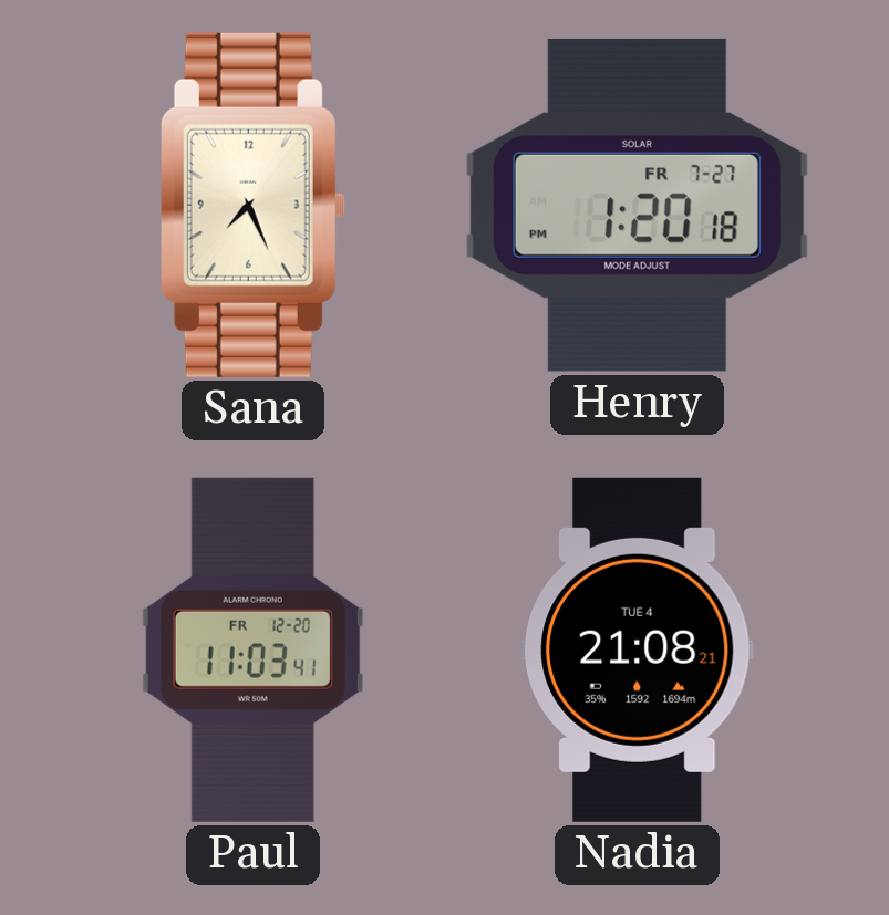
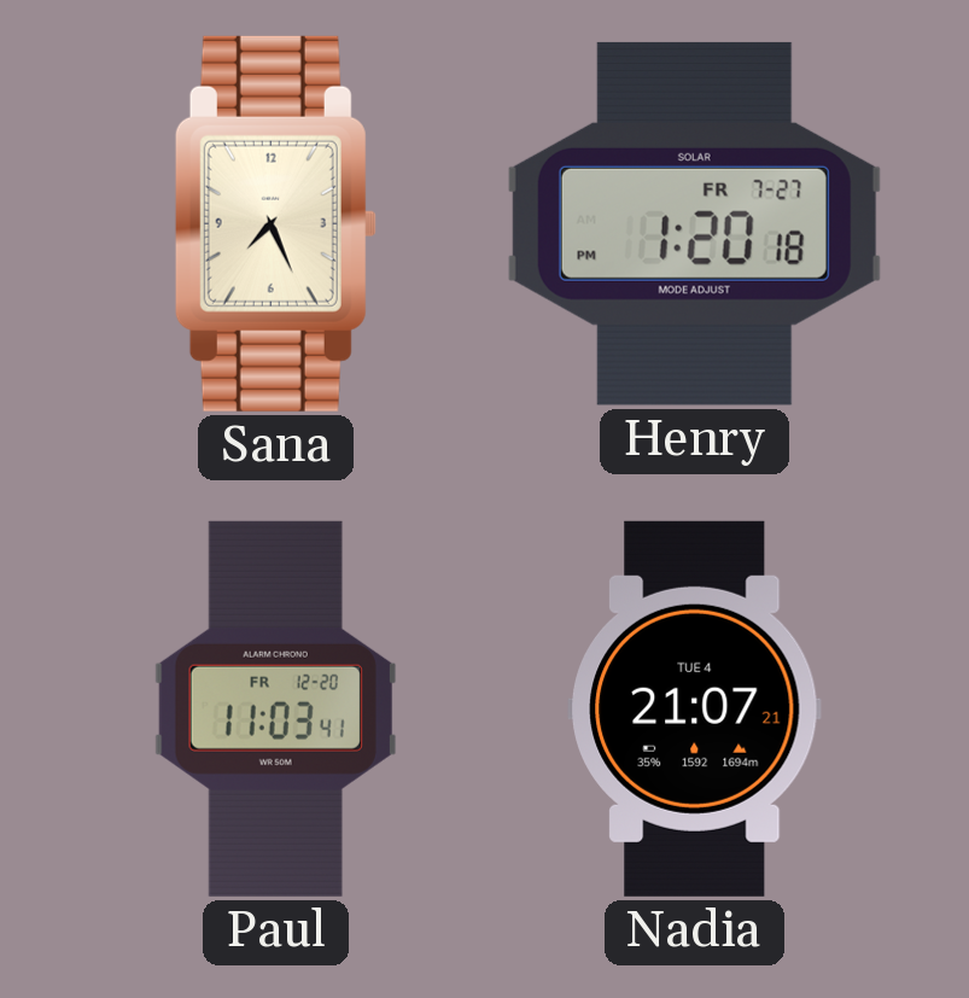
Nadia: 21:08 -> 21:07
